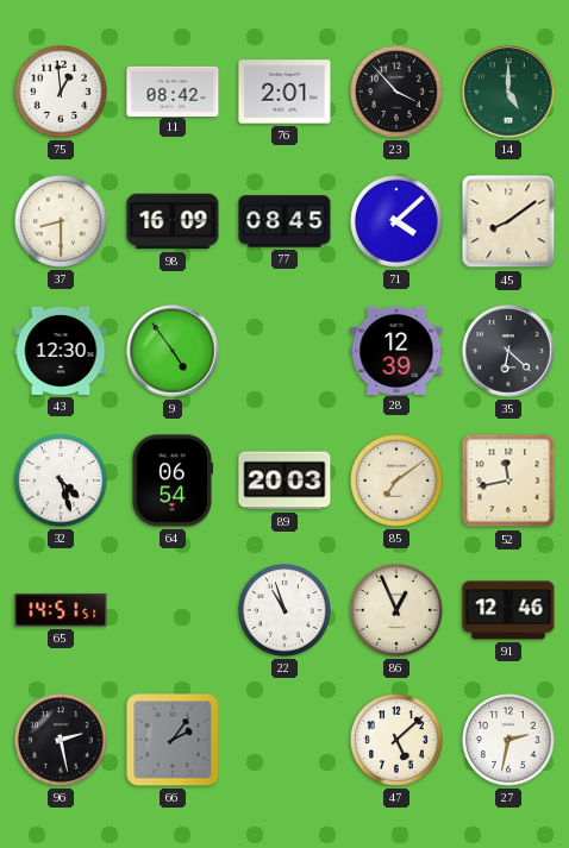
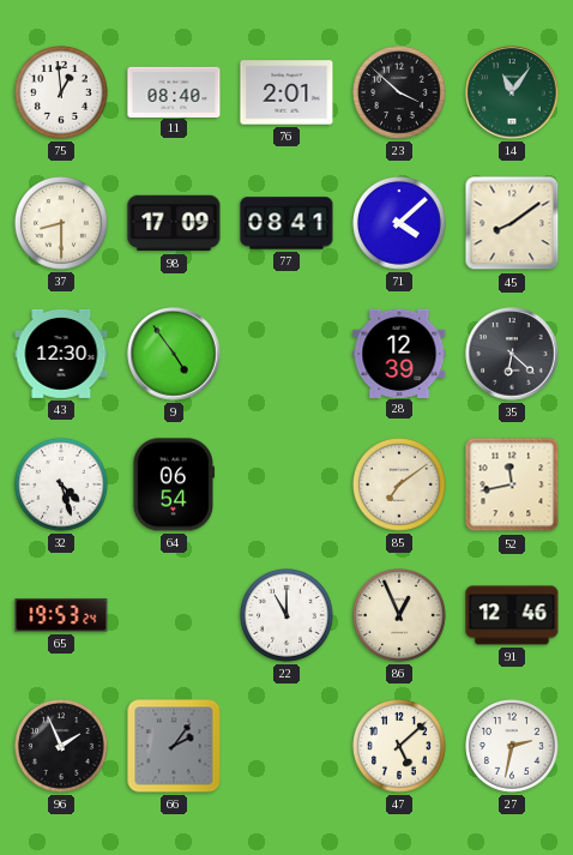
11: 08:42 -> 08:40
23: 3:53 -> 3:52
14: 5:00 -> 11:06
98: 16:09 -> 17:09
77: 08:45 -> 08:41
89: 20:03 -> none
65: 14:51 -> 19:53
22: 10:57 -> 11:00
96: 2:28 -> 1:56
